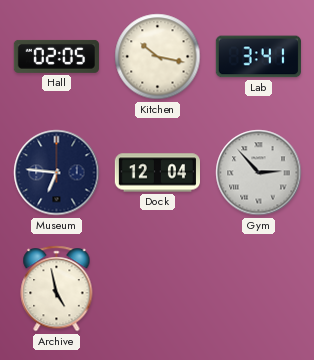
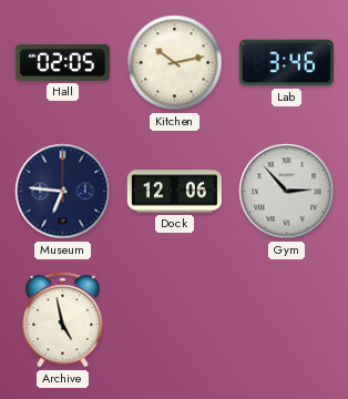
Kitchen: 10:17 -> 10:13
Lab: 3:41 -> 3:46
Dock: 12:04 -> 12:06
